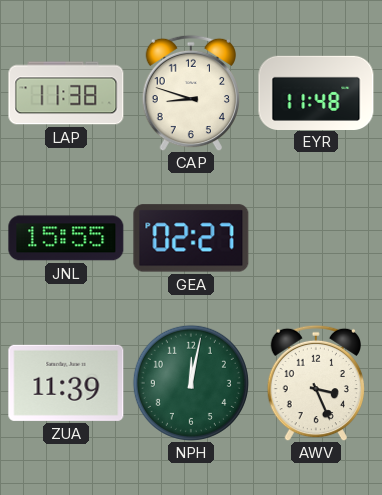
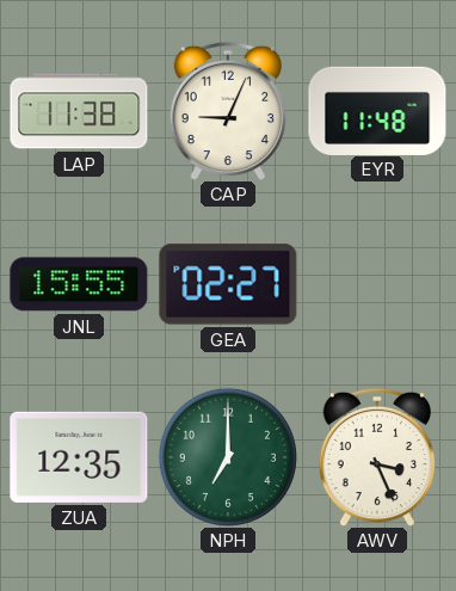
CAP: 8:48 -> 9:04
ZUA: 11:39 -> 12:35
NPH: 12:02 -> 7:00
